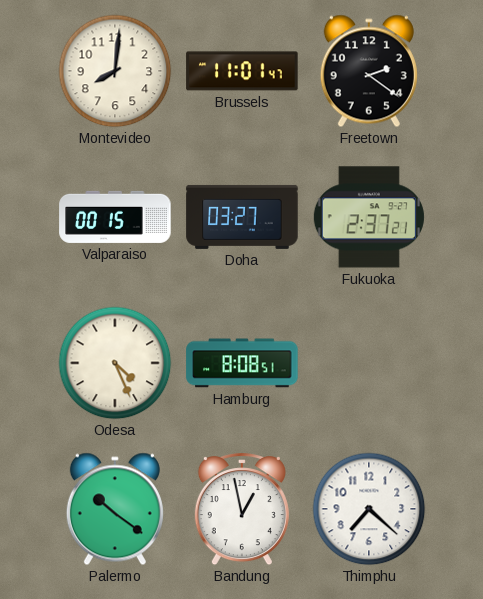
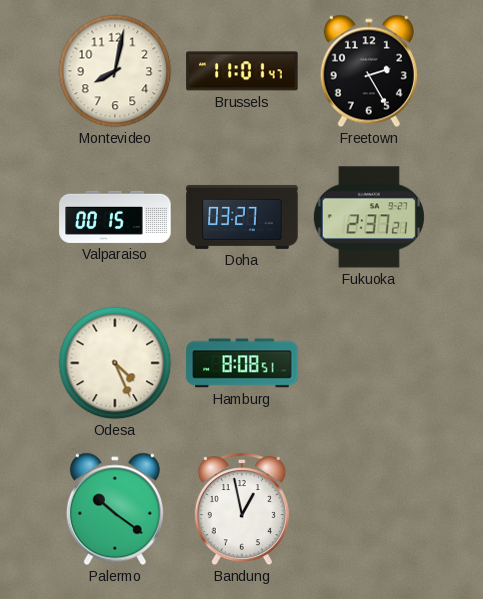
Montevideo: 8:01 -> 8:02
Freetown: 2:21 -> 2:25
Thimphu: 7:22 -> none
